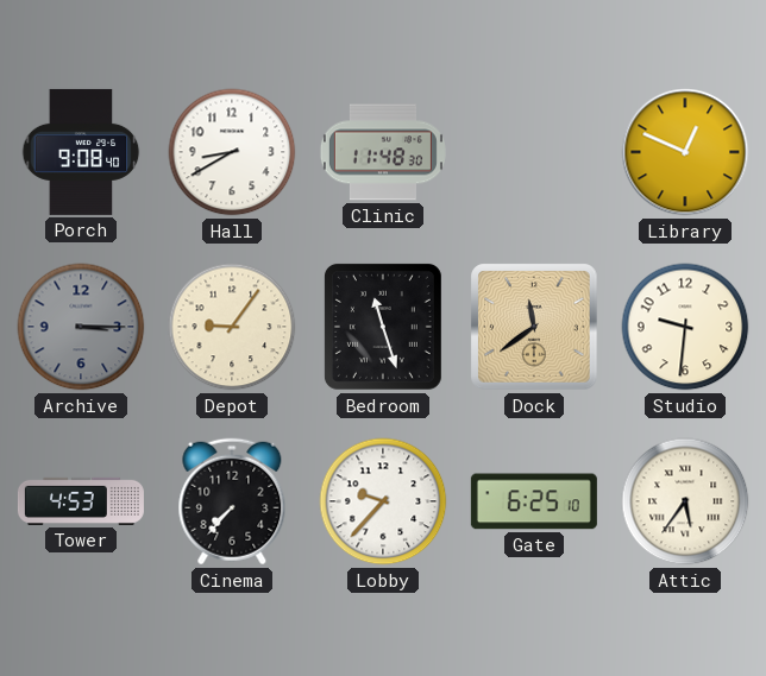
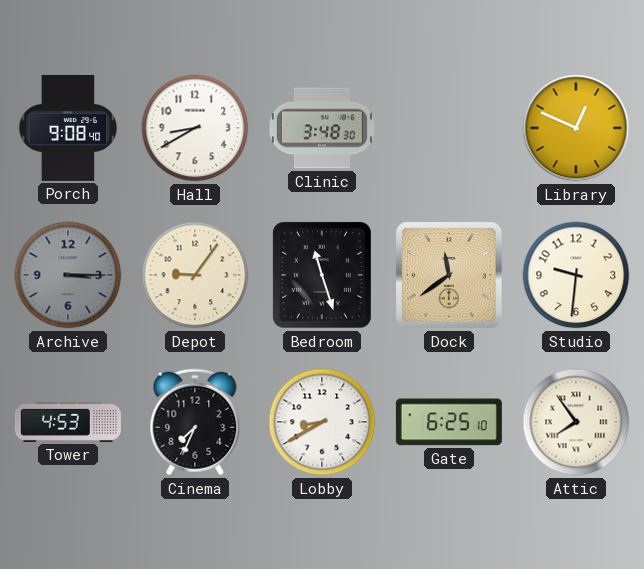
Clinic: 11:48 -> 3:48
Cinema: 7:37 -> 7:34
Lobby: 9:37 -> 8:40
Attic: 5:36 -> 7:54
